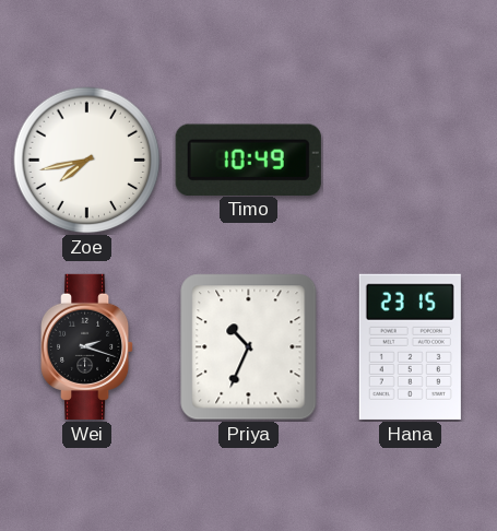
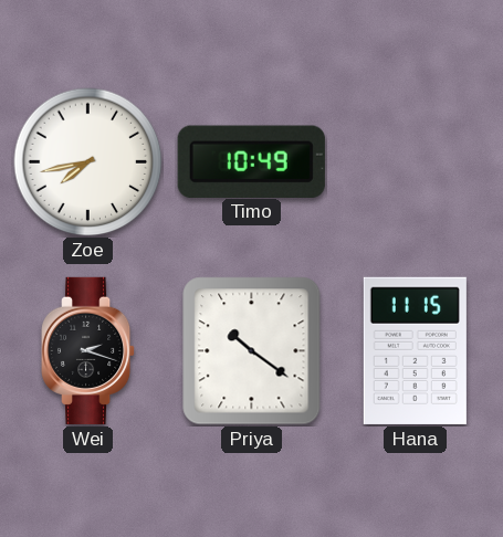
Priya: 10:34 -> 10:21
Hana: 23:15 -> 11:15
